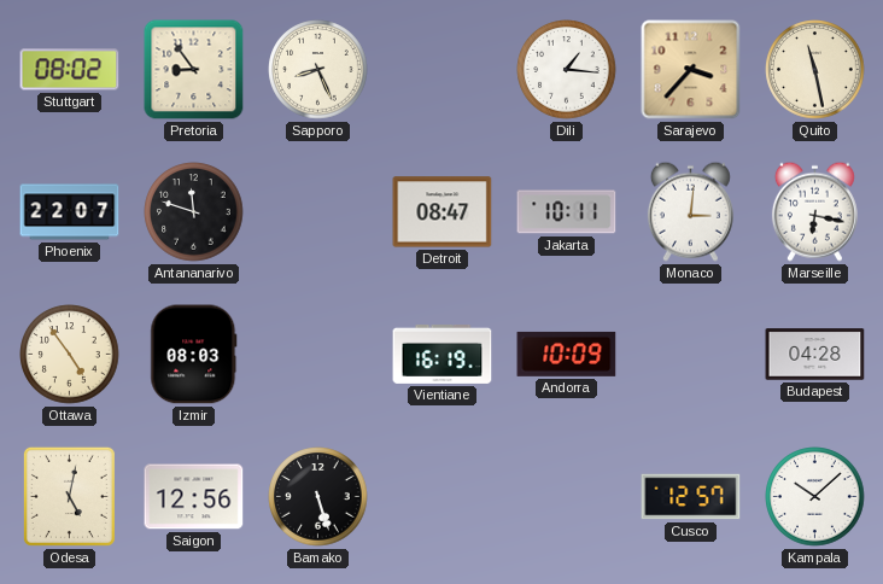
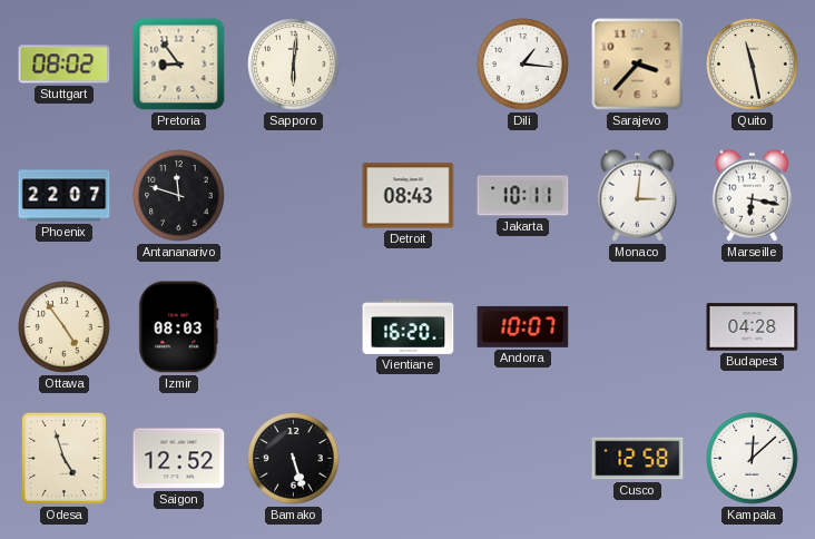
Sapporo: 8:26 -> 6:01
Detroit: 08:47 -> 08:43
Vientiane: 16:19 -> 16:20
Andorra: 10:09 -> 10:07
Odesa: 5:02 -> 4:57
Saigon: 12:56 -> 12:52
Cusco: 12:57 -> 12:58
Kampala: 10:08 -> 12:08
